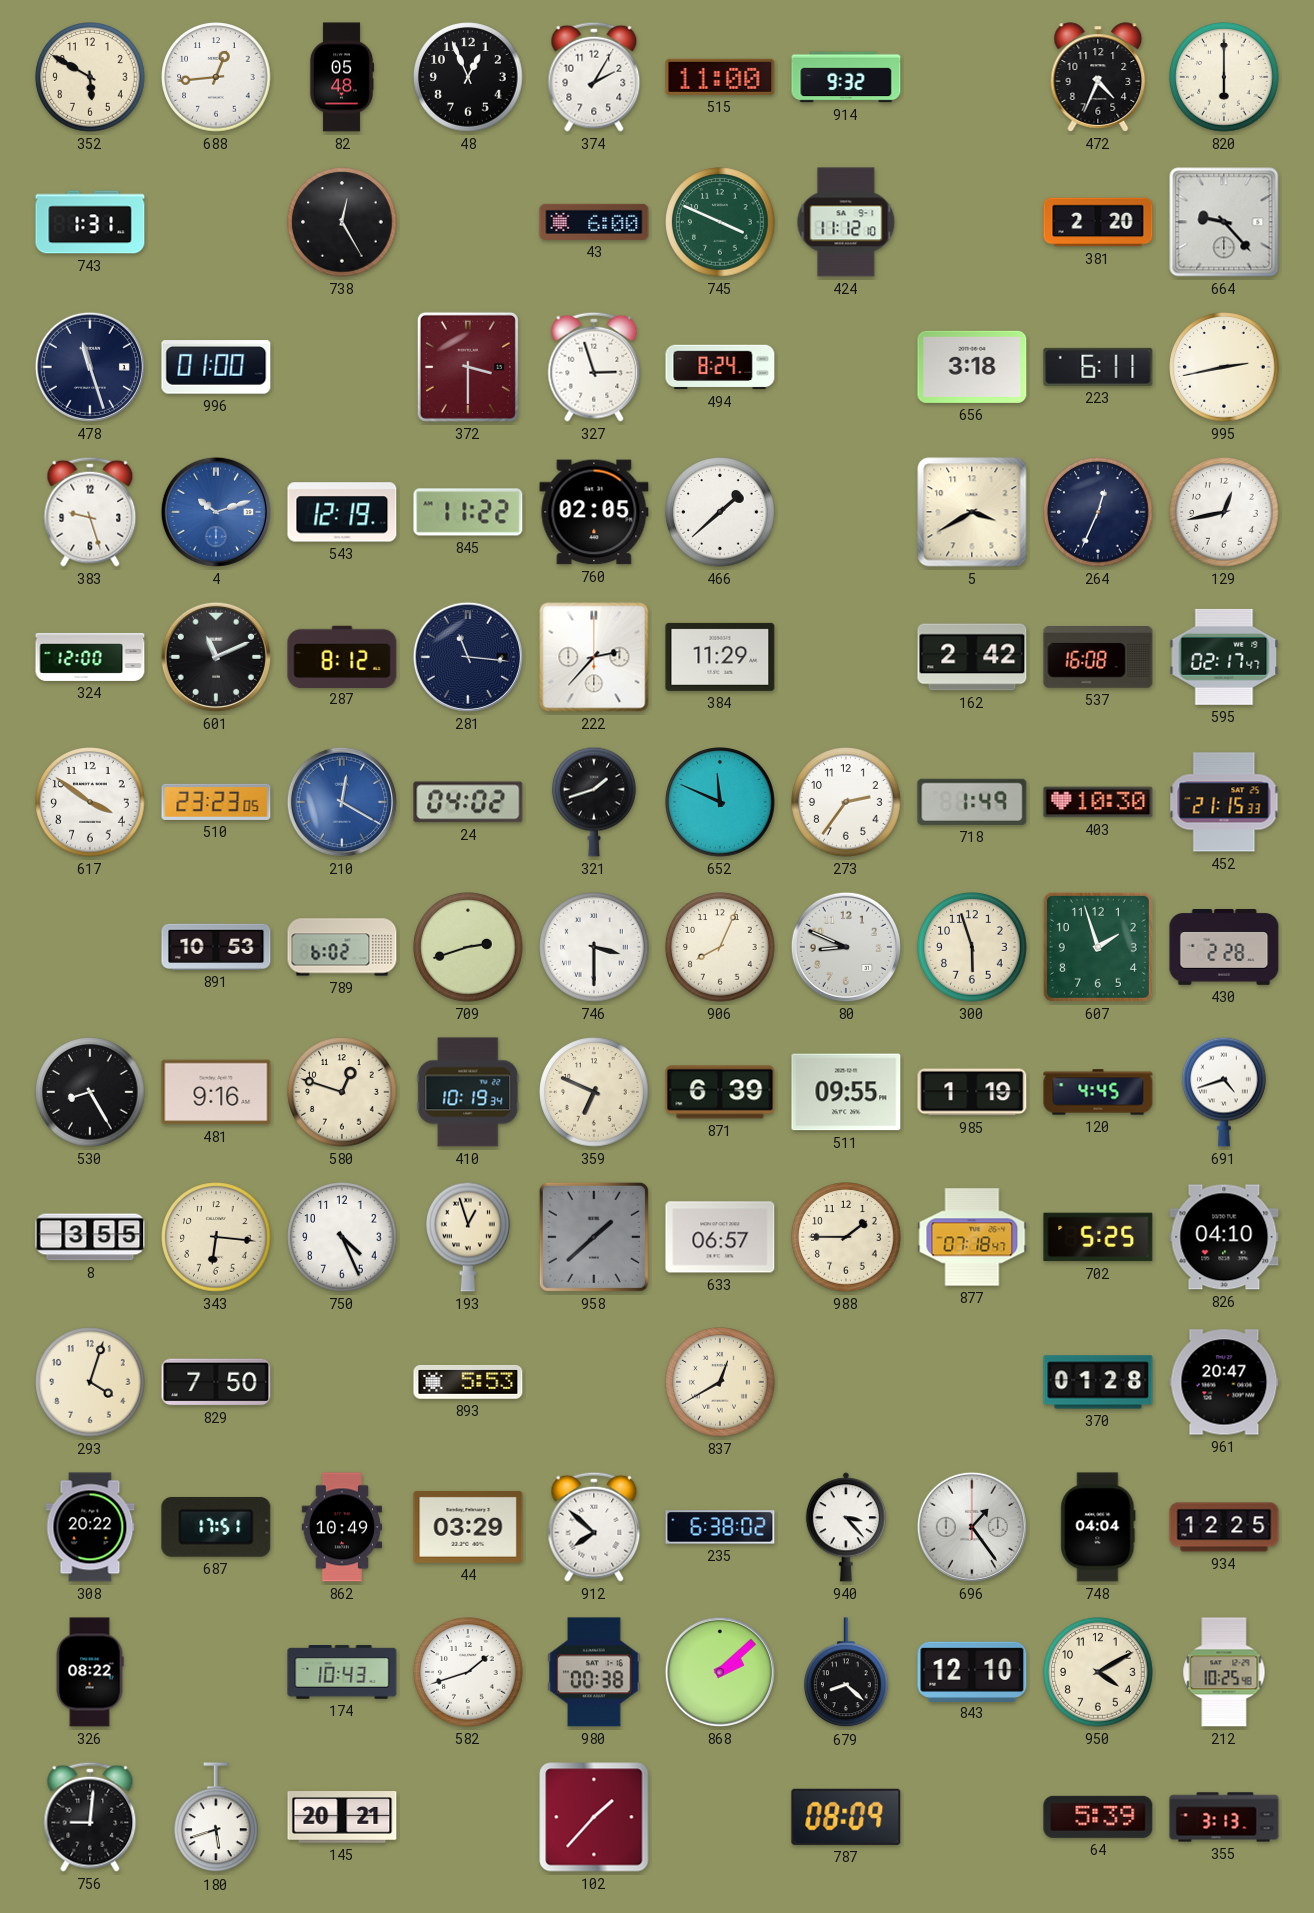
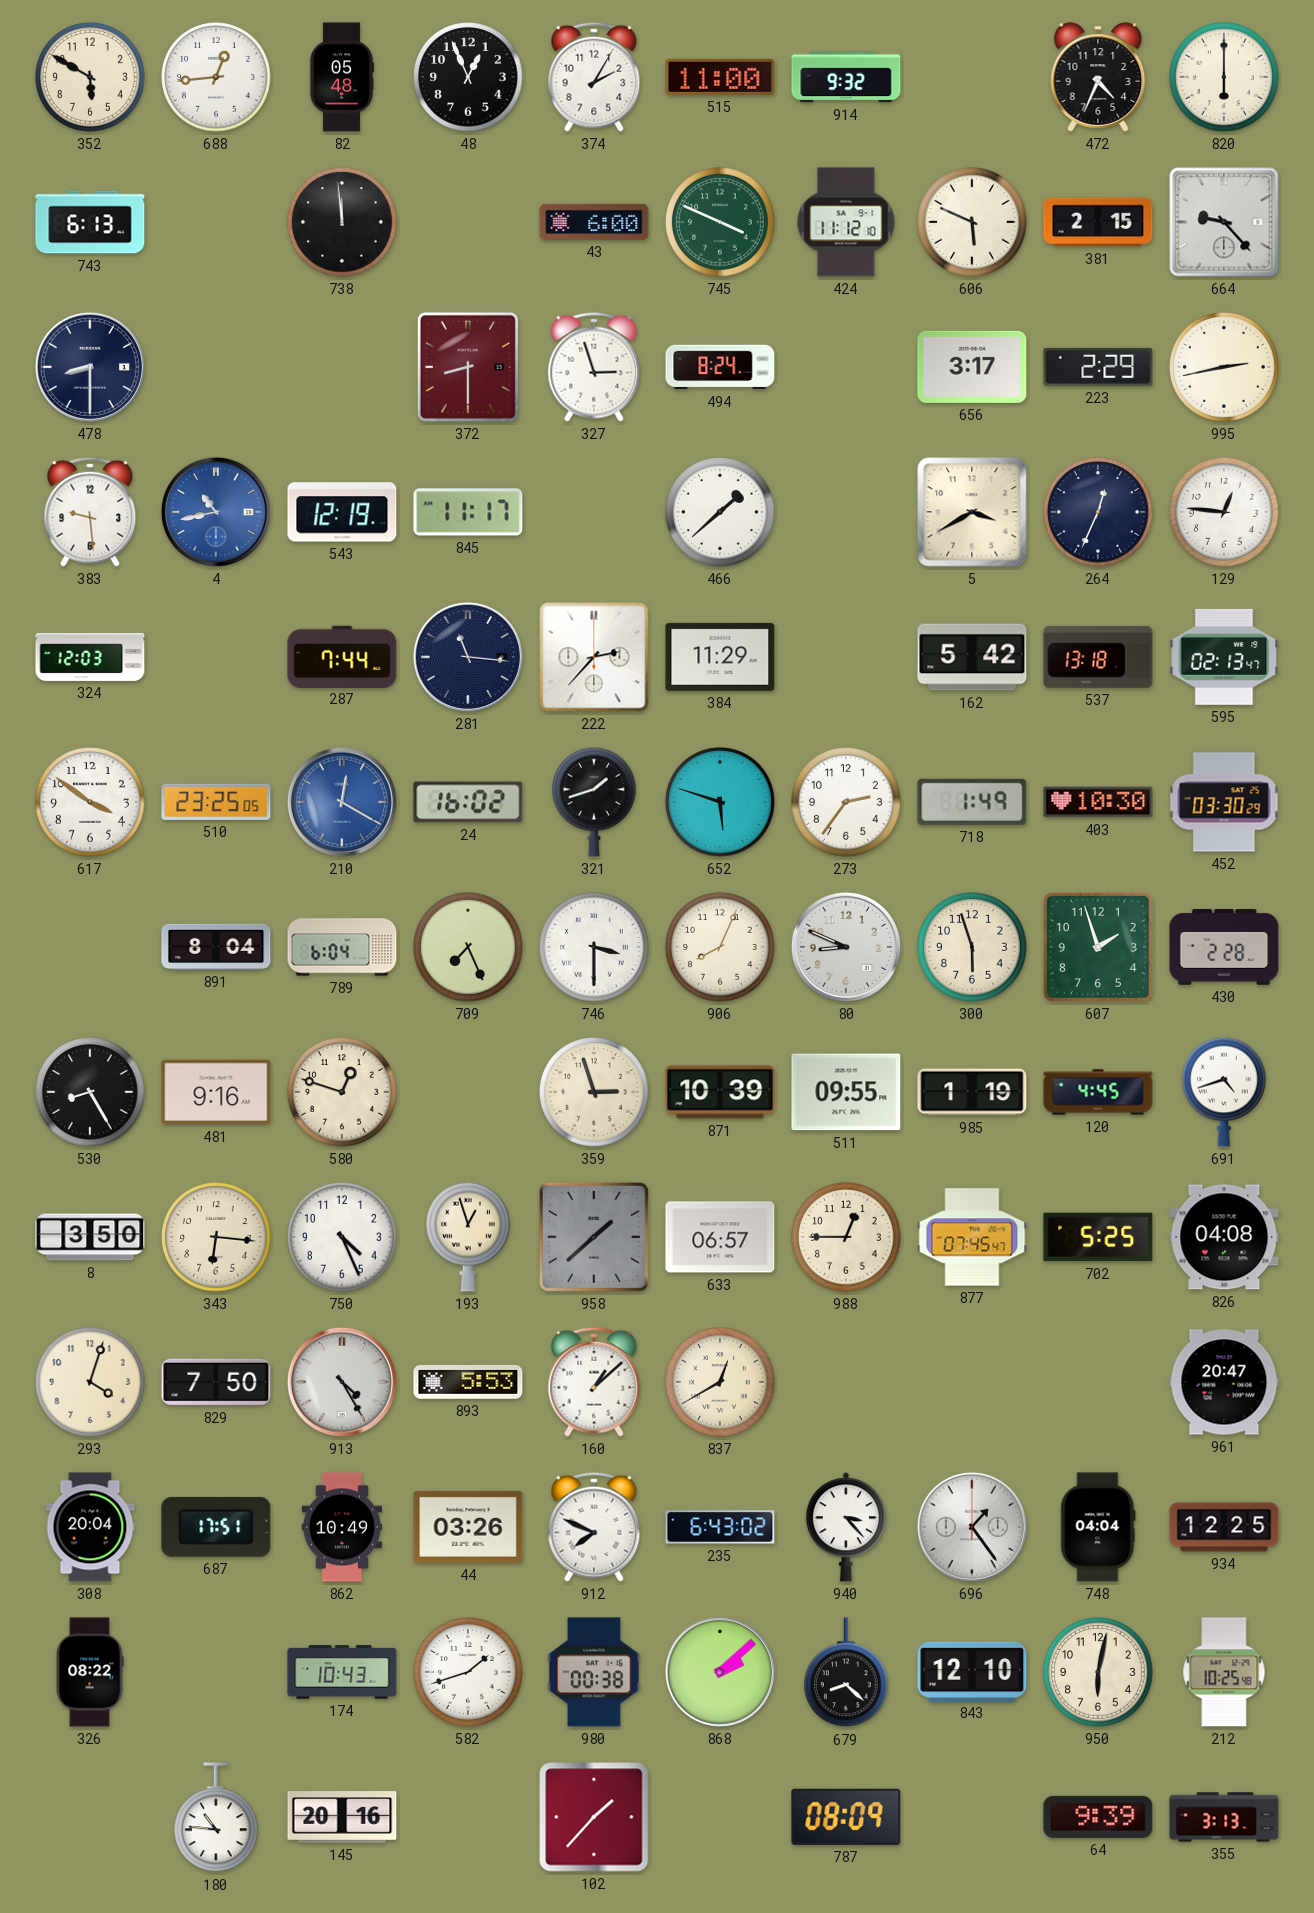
743: 1:31 -> 6:13
738: 12:25 -> 11:59
606: none -> 5:49
381: 2:20 -> 2:15
478: 11:27 -> 8:30
996: 01:00 -> none
372: 3:30 -> 8:30
656: 3:18 -> 3:17
223: 6:11 -> 2:29
383: 9:27 -> 9:29
4: 10:12 -> 10:43
845: 11:22 -> 11:17
760: 02:05 -> none
129: 12:43 -> 12:46
324: 12:00 -> 12:03
601: 11:11 -> none
287: 8:12 -> 7:44
162: 2:42 -> 5:42
537: 16:08 -> 13:18
595: 02:17 -> 02:13
510: 23:23 -> 23:25
24: 04:02 -> 16:02
652: 11:49 -> 5:48
452: 21:15 -> 03:30
891: 10:53 -> 8:04
789: 6:02 -> 6:04
709: 2:42 -> 7:26
410: 10:19 -> none
359: 6:49 -> 2:57
871: 6:39 -> 10:39
8: 3:55 -> 3:50
988: 1:45 -> 12:45
877: 07:18 -> 07:45
826: 04:10 -> 04:08
913: none -> 4:25
160: none -> 1:08
370: 01:28 -> none
308: 20:22 -> 20:04
44: 03:29 -> 03:26
912: 7:52 -> 7:49
235: 6:38 -> 6:43
950: 4:10 -> 6:02
756: 9:01 -> none
180: 5:42 -> 10:46
145: 20:21 -> 20:16
64: 5:39 -> 9:39
